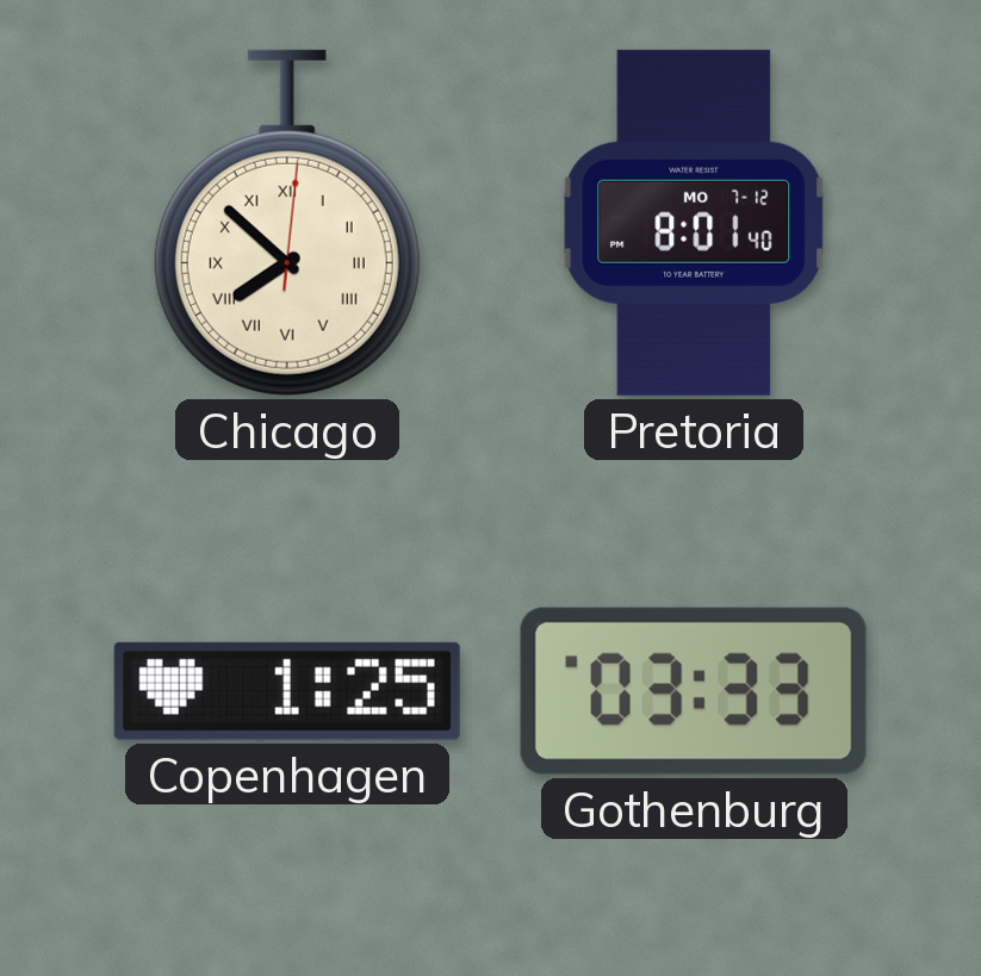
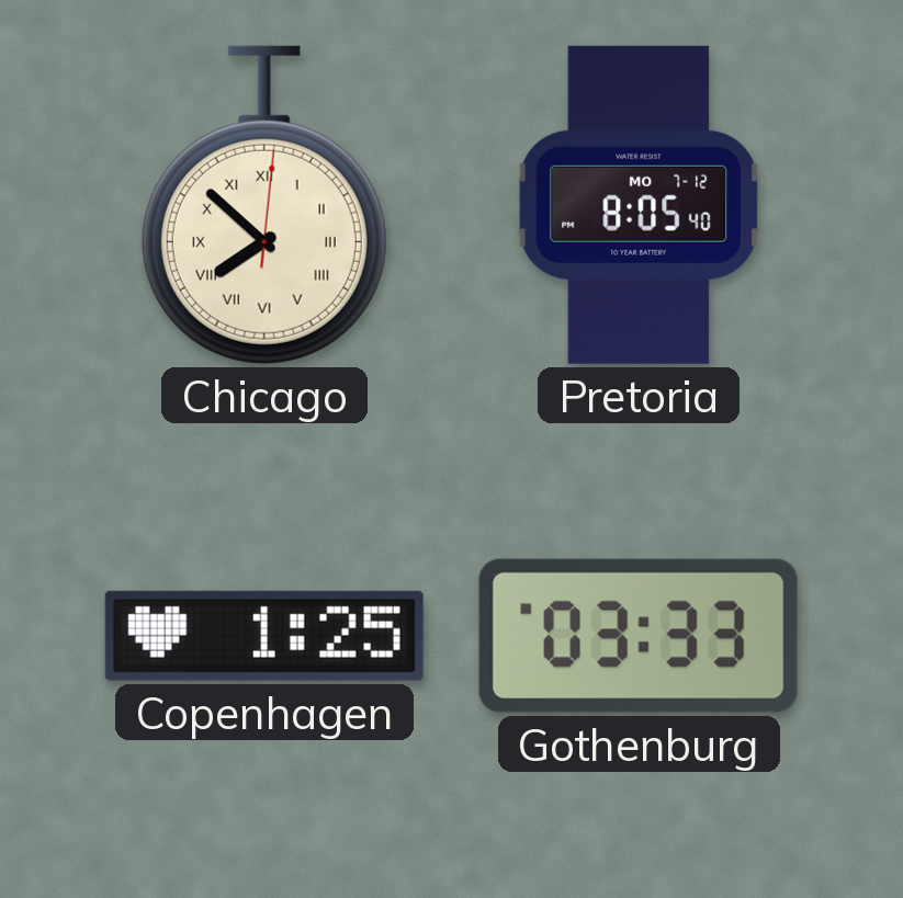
Pretoria: 8:01 -> 8:05
